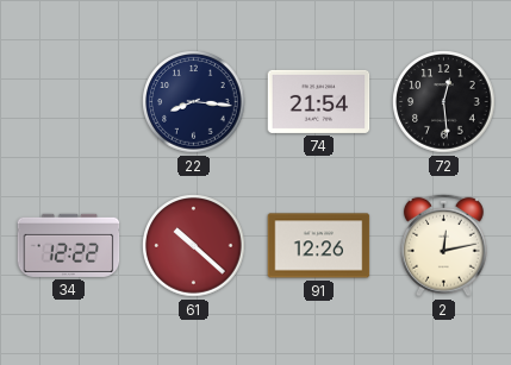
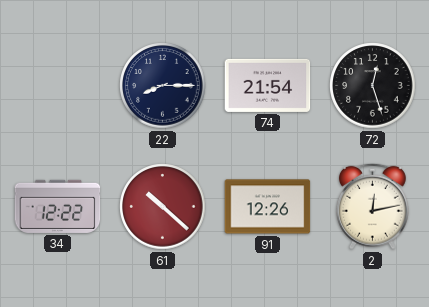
22: 8:16 -> 8:15
72: 12:29 -> 12:27
